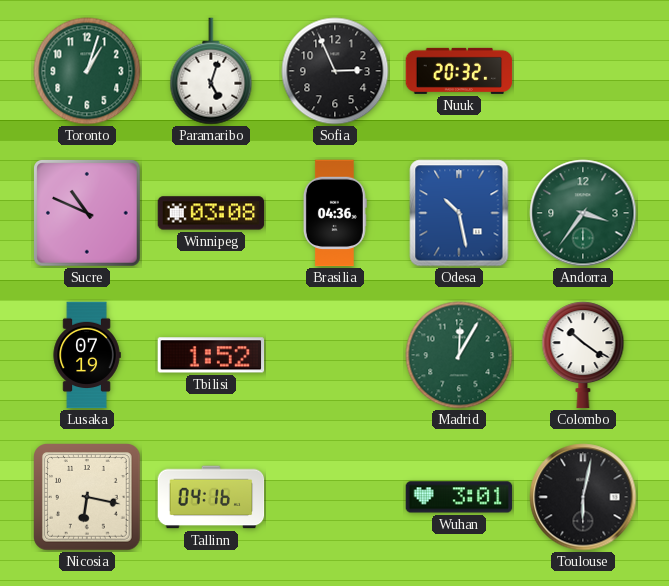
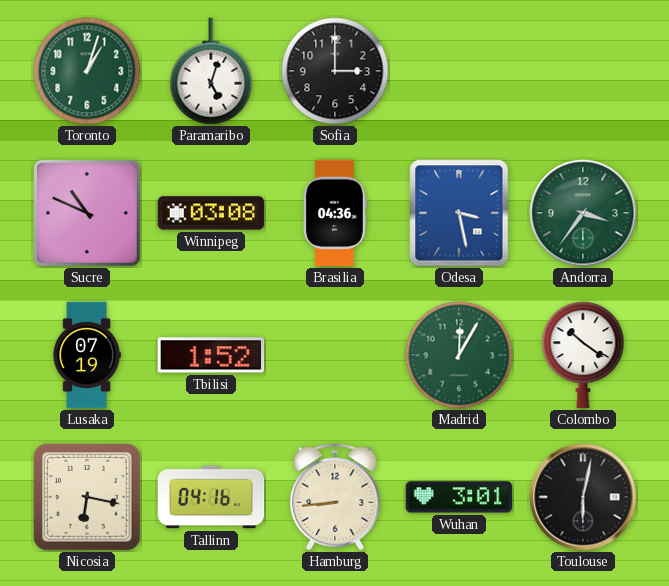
Sofia: 2:56 -> 3:00
Nuuk: 20:32 -> none
Odesa: 10:28 -> 3:28
Hamburg: none -> 8:44
